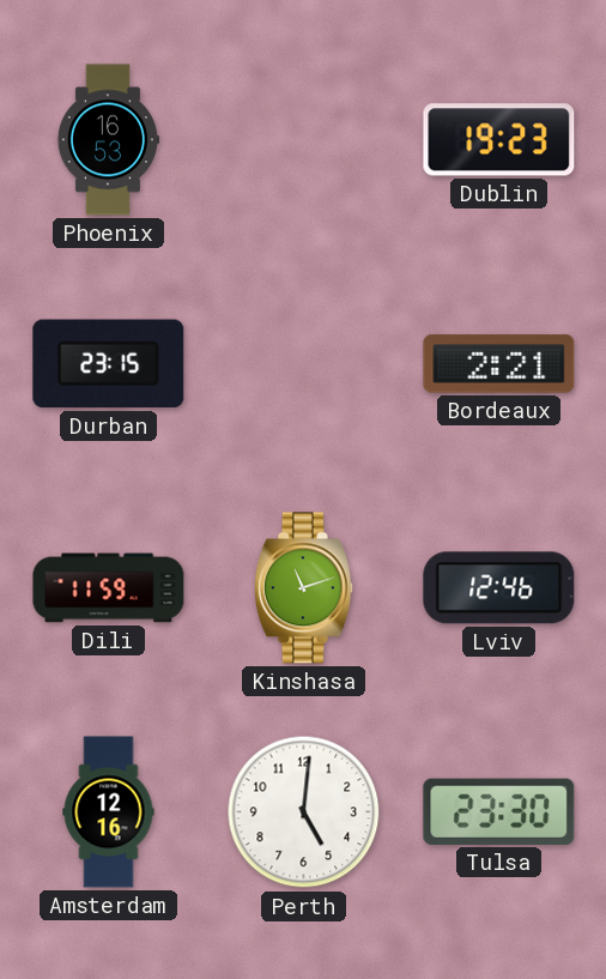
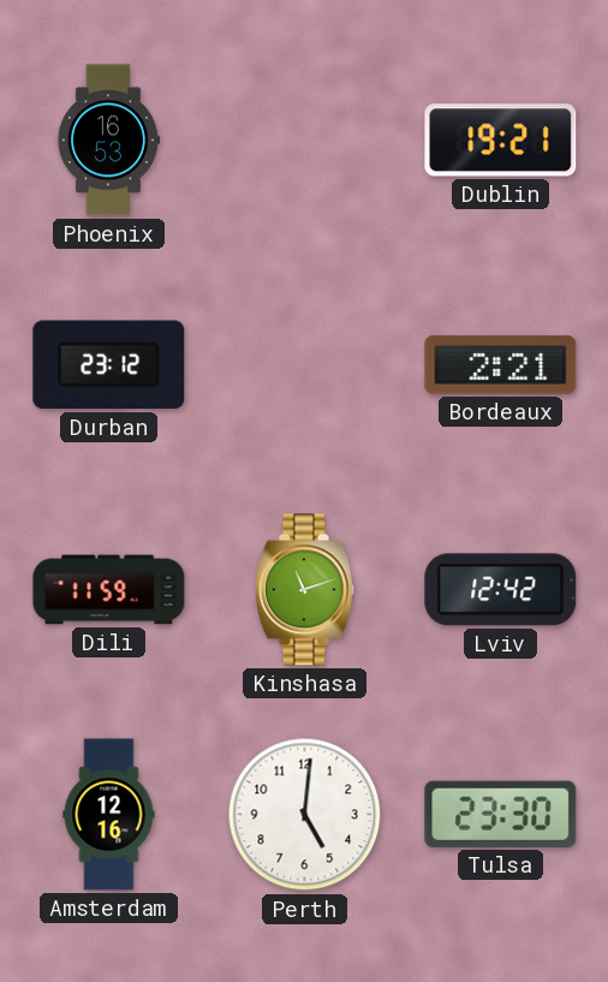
Dublin: 19:23 -> 19:21
Durban: 23:15 -> 23:12
Lviv: 12:46 -> 12:42
